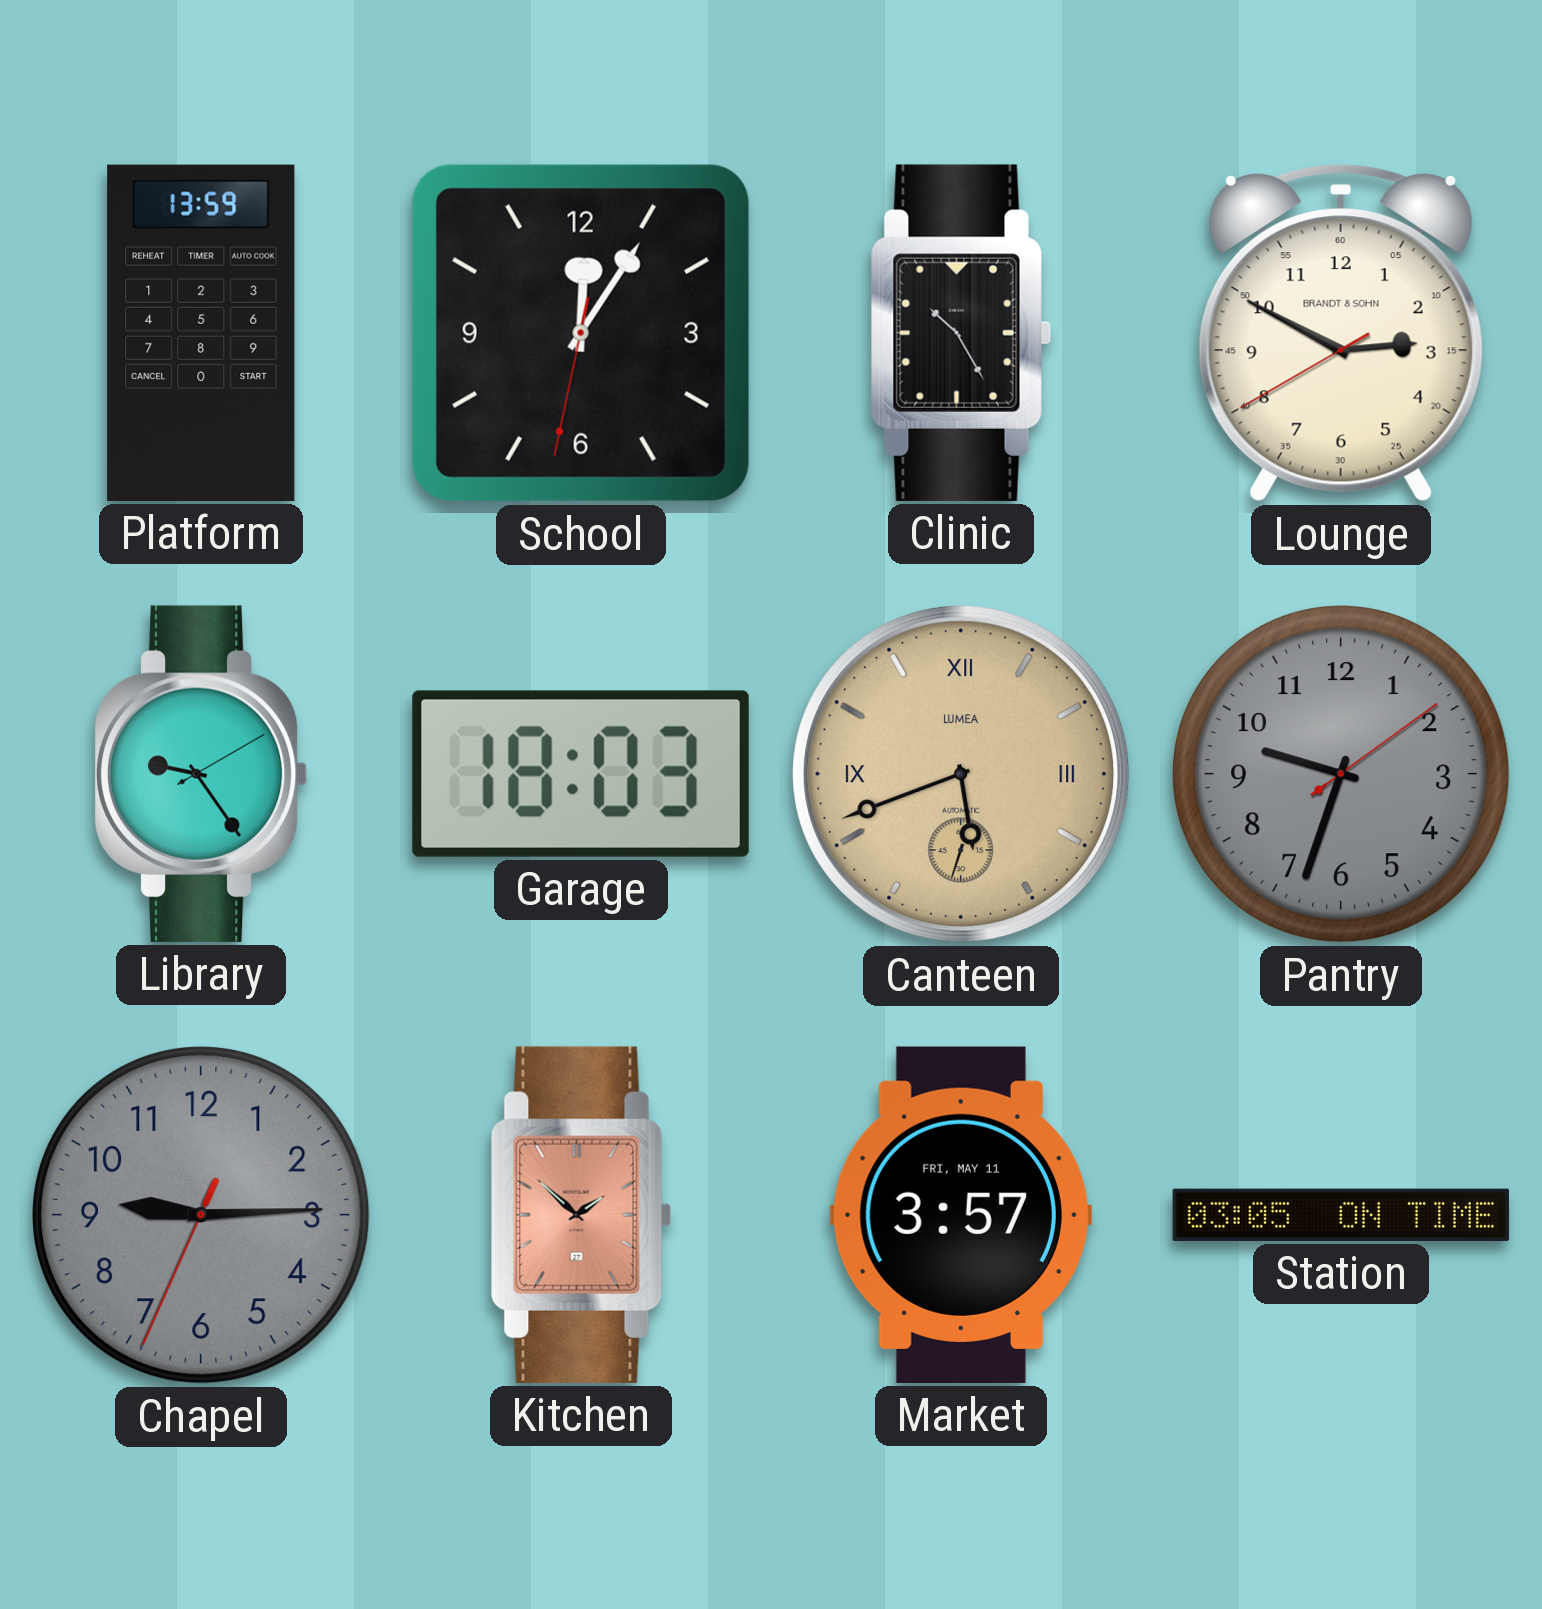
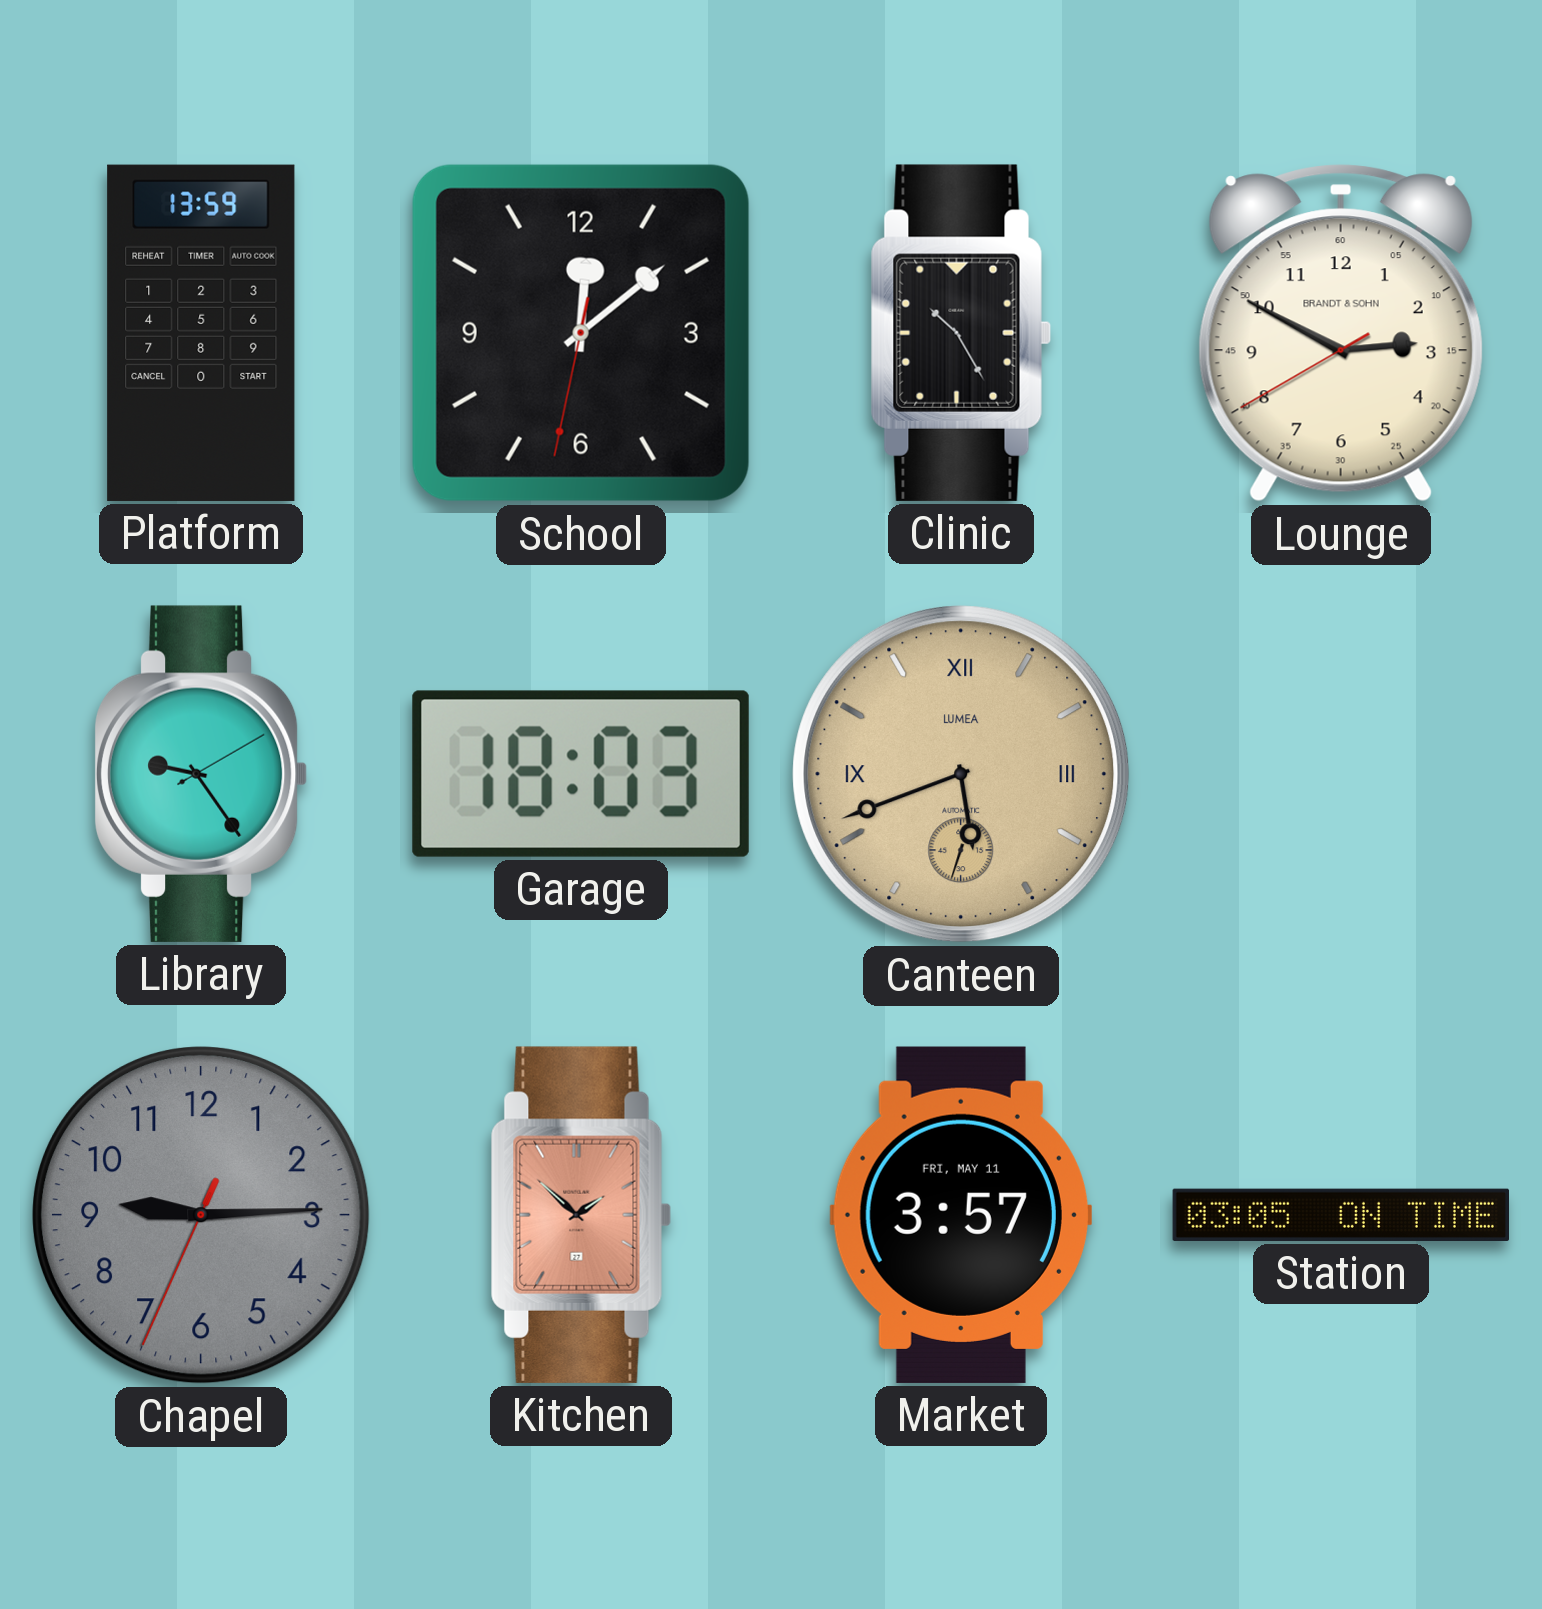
School: 12:05 -> 12:08
Pantry: 9:33 -> none
